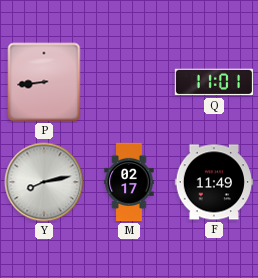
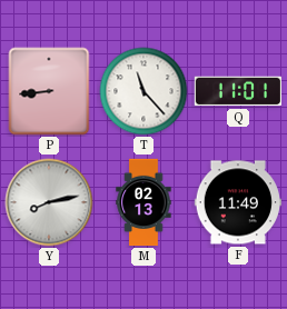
T: none -> 11:23
M: 02:17 -> 02:13
